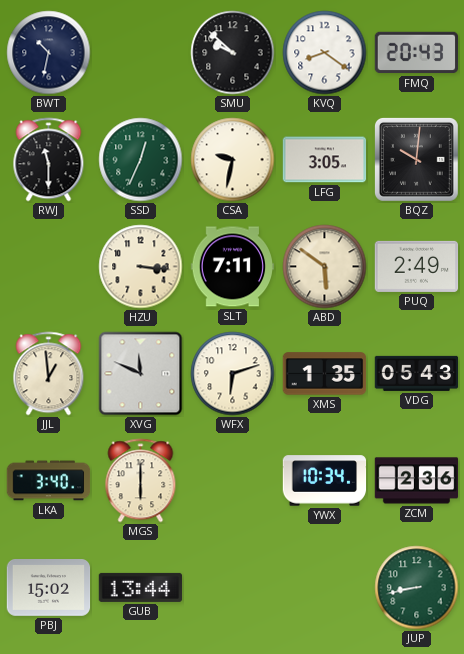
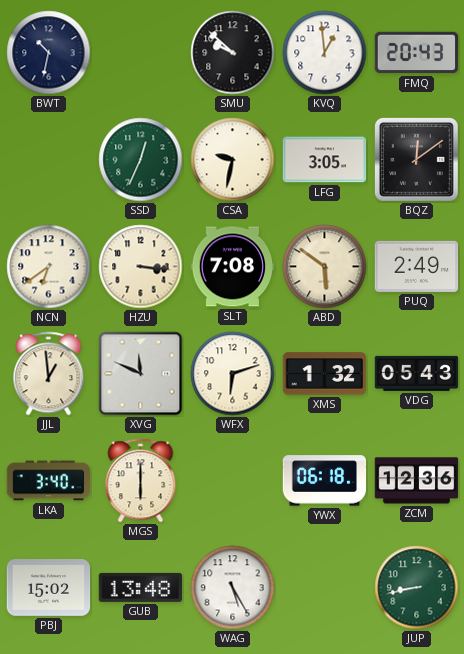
KVQ: 8:21 -> 12:59
RWJ: 11:30 -> none
BQZ: 10:01 -> 12:09
NCN: none -> 6:39
SLT: 7:11 -> 7:08
XMS: 1:35 -> 1:32
YWX: 10:34 -> 06:18
ZCM: 2:36 -> 12:36
GUB: 13:44 -> 13:48
WAG: none -> 5:25
